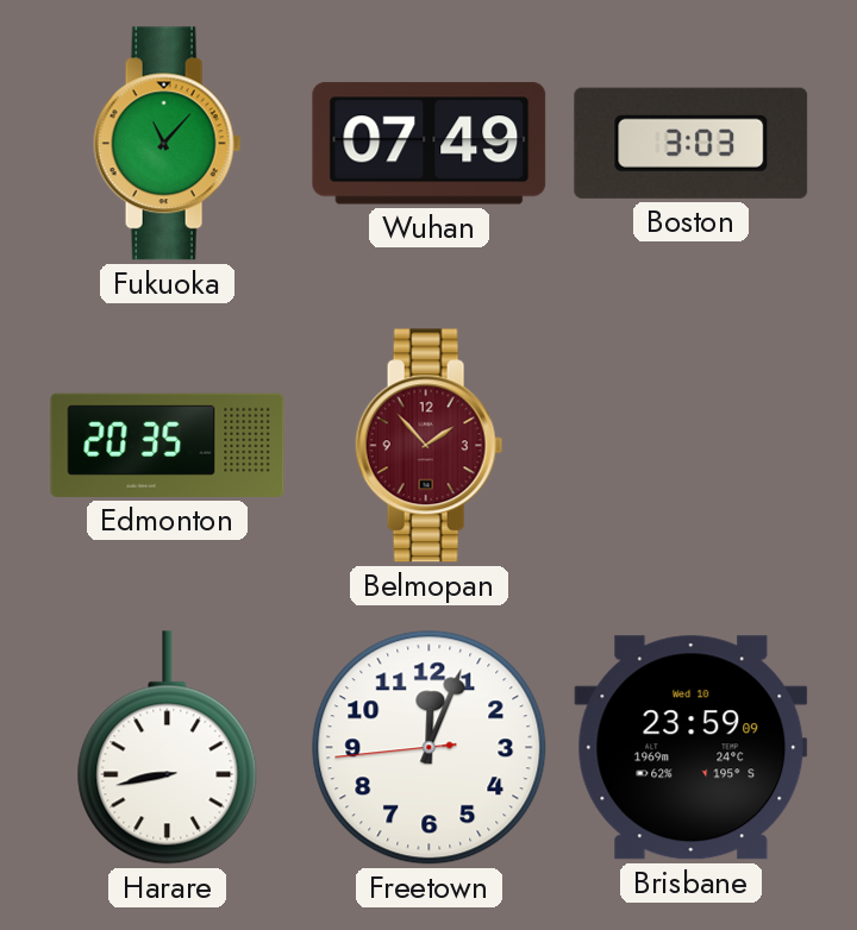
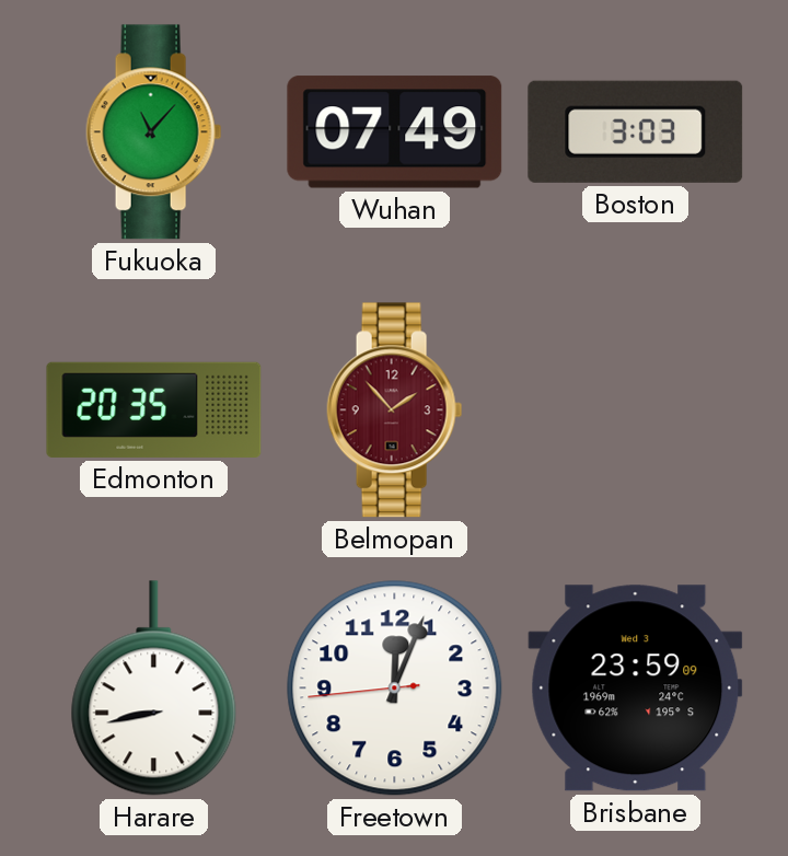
Brisbane date: Wed 10 -> Wed 3
